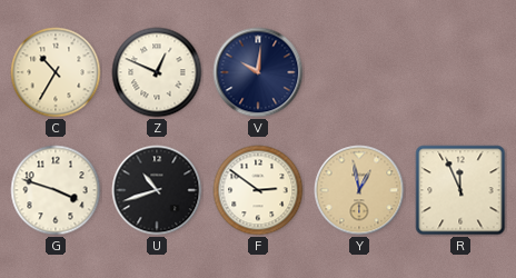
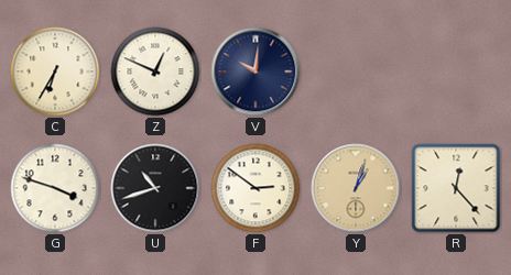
C: 10:35 -> 6:35
Y: 12:58 -> 1:03
R: 11:56 -> 12:23
